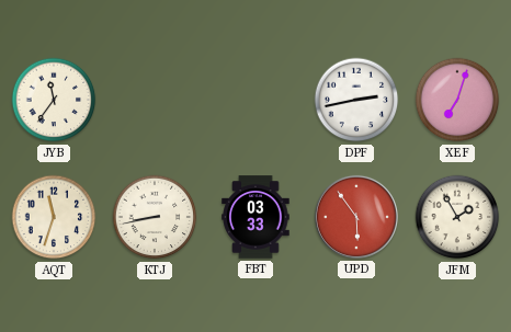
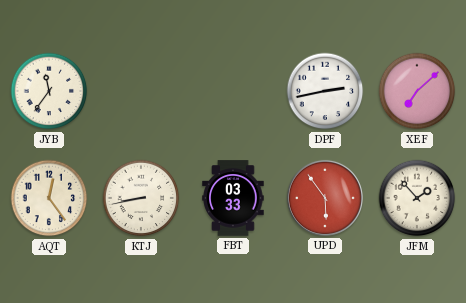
XEF: 7:03 -> 7:08
AQT: 11:33 -> 12:24
JFM: 1:55 -> 1:53
